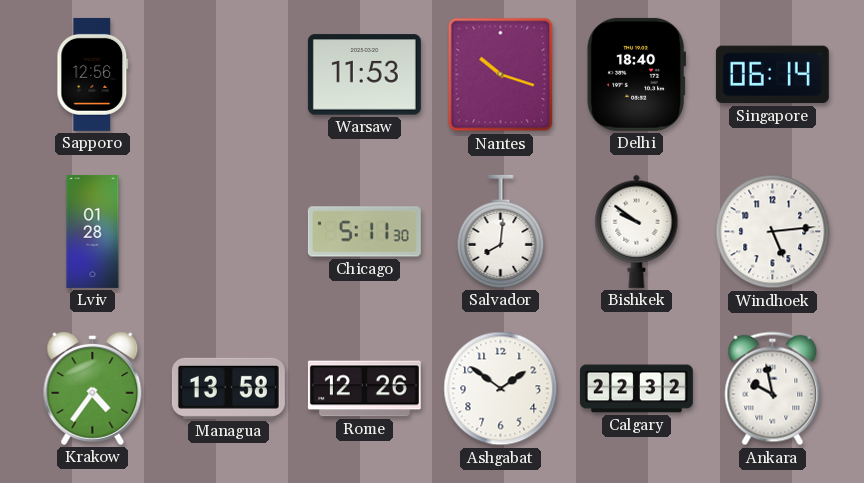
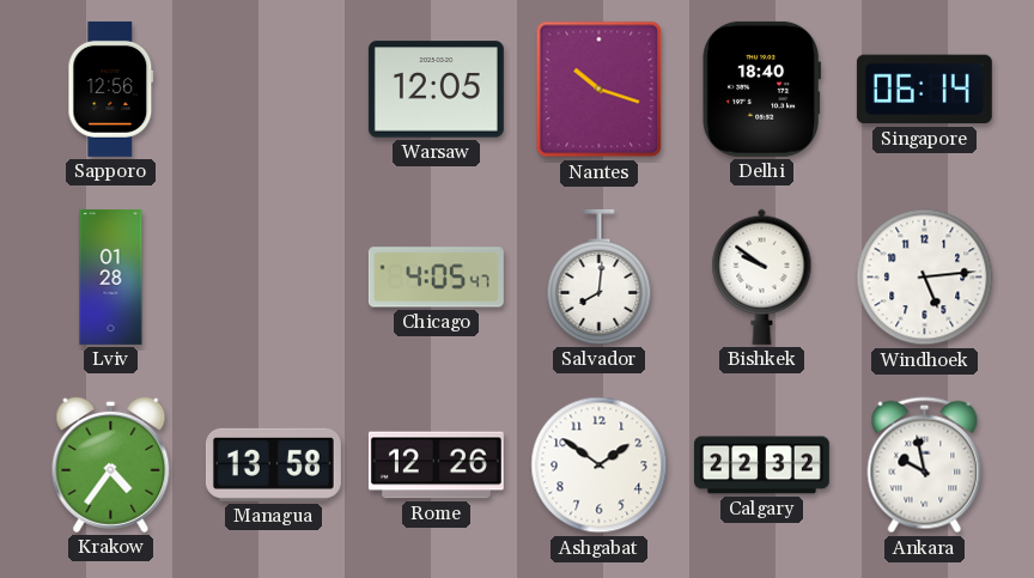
Warsaw: 11:53 -> 12:05
Chicago: 5:11 -> 4:05
